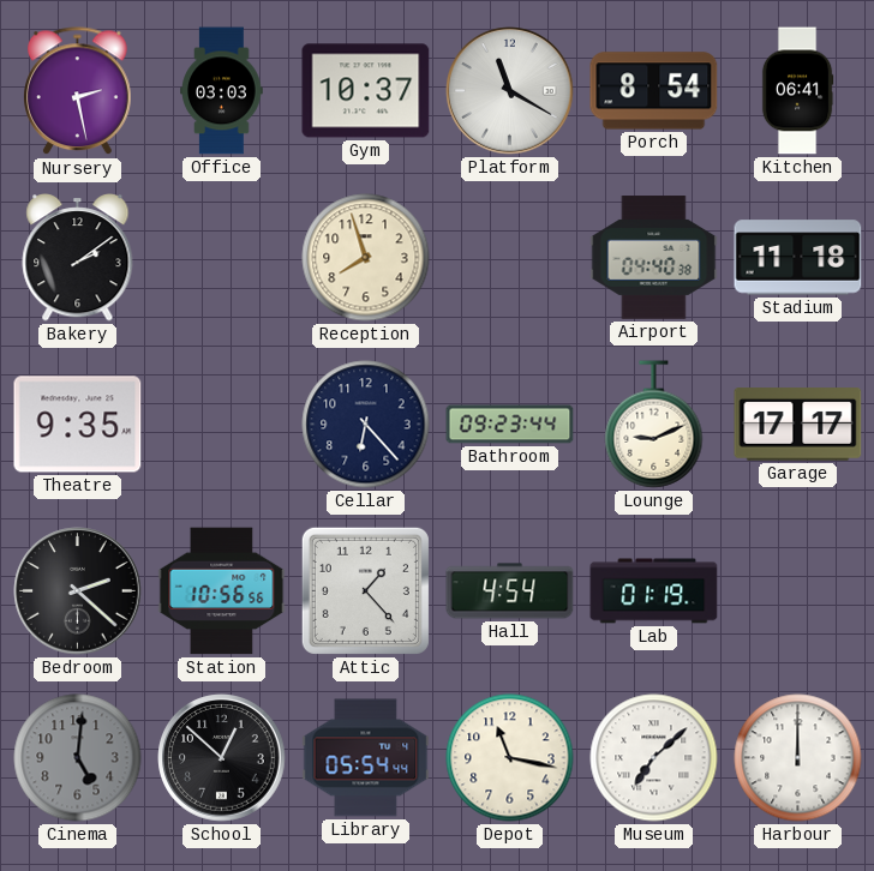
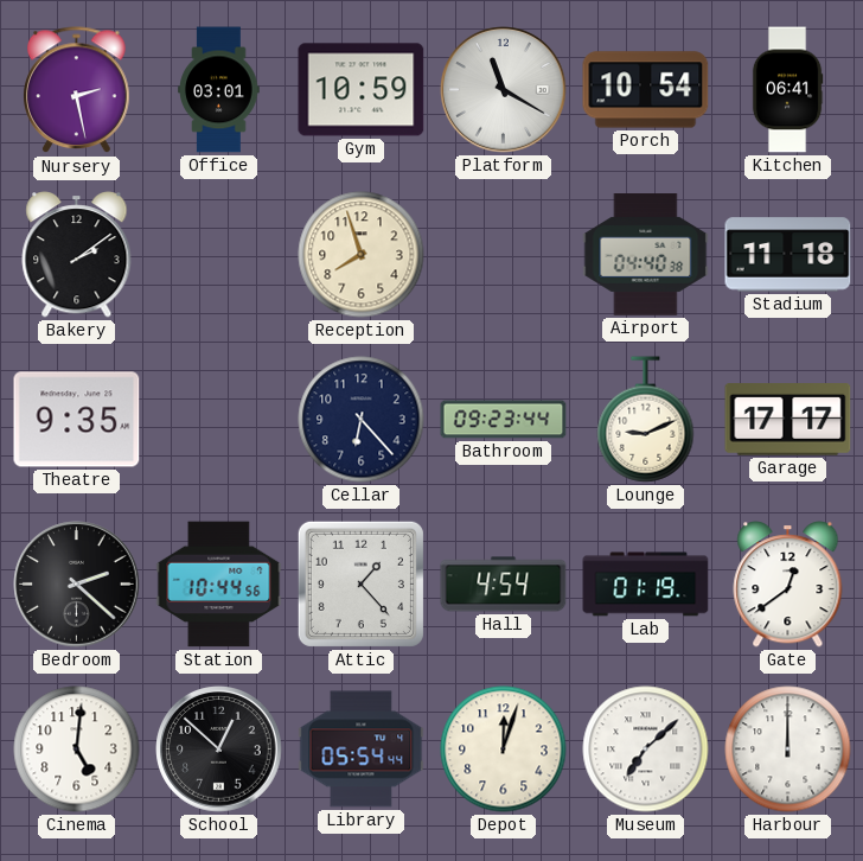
Office: 03:03 -> 03:01
Gym: 10:37 -> 10:59
Porch: 8:54 -> 10:54
Station: 10:56 -> 10:44
Gate: none -> 12:39
Cinema dial: grey -> white
Depot: 11:17 -> 12:03
